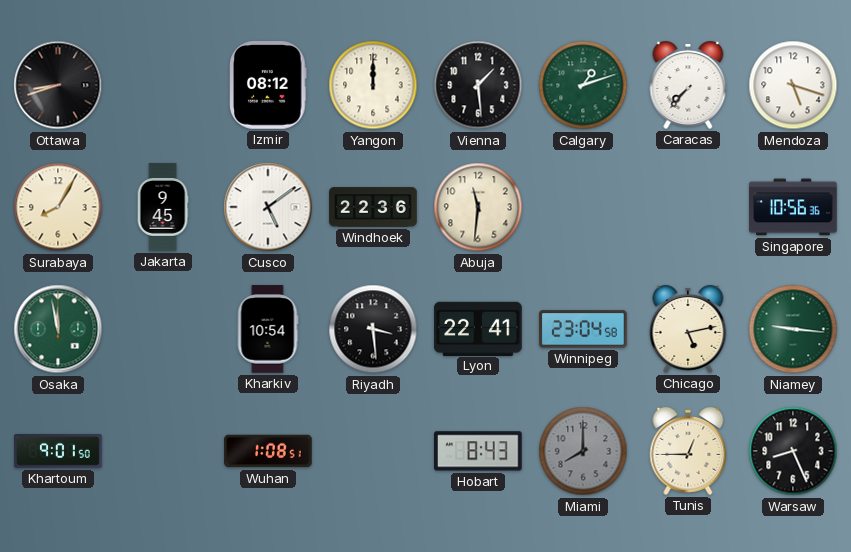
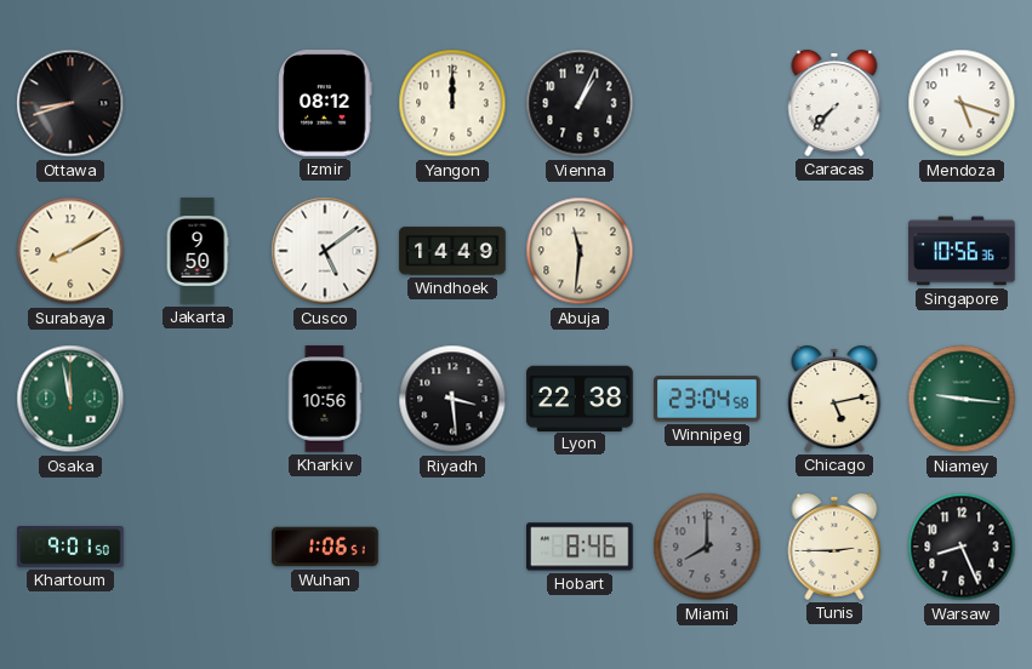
Vienna: 1:29 -> 1:04
Calgary: 1:12 -> none
Surabaya: 8:05 -> 8:10
Jakarta: 9:45 -> 9:50
Windhoek: 22:36 -> 14:49
Kharkiv: 10:54 -> 10:56
Lyon: 22:41 -> 22:38
Wuhan: 1:08 -> 1:06
Hobart: 8:43 -> 8:46
Tunis: 12:45 -> 2:45
